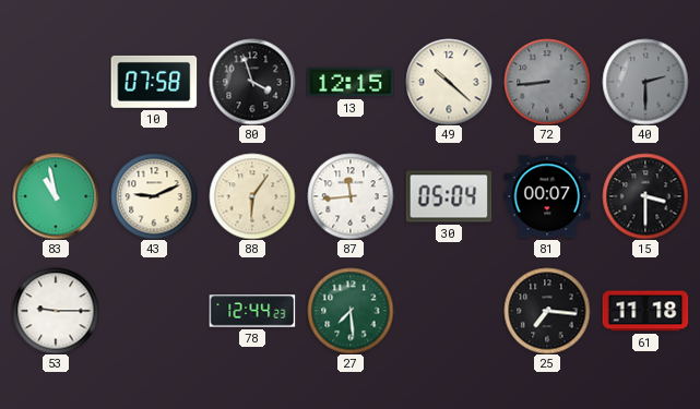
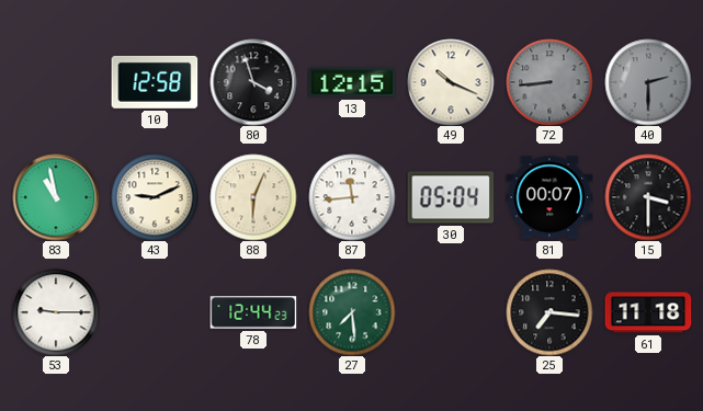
10: 07:58 -> 12:58
49: 10:22 -> 10:19
88: 6:06 -> 6:04
